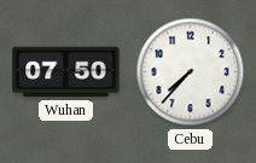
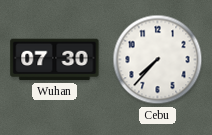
Wuhan: 07:50 -> 07:30
